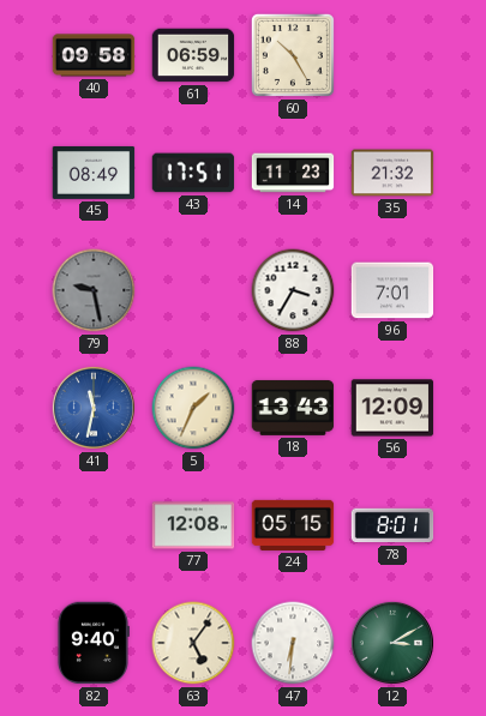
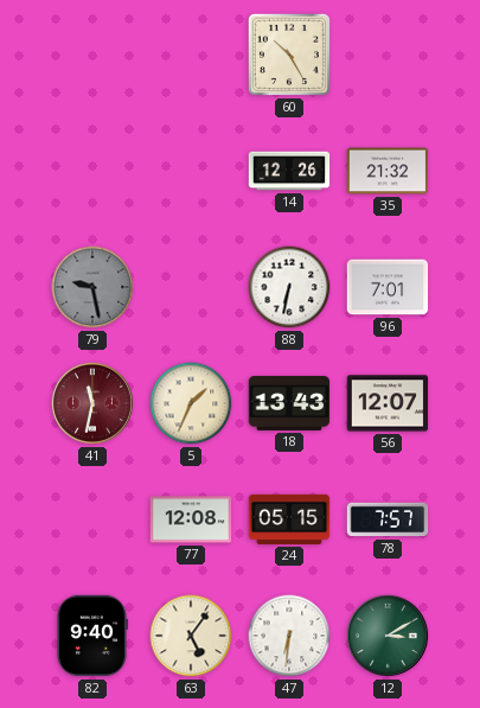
40: 09:58 -> none
61: 06:59 -> none
45: 08:49 -> none
43: 17:51 -> none
14: 11:23 -> 12:26
88: 3:35 -> 6:32
41 dial: blue -> burgundy
56: 12:09 -> 12:07
78: 8:01 -> 7:57
